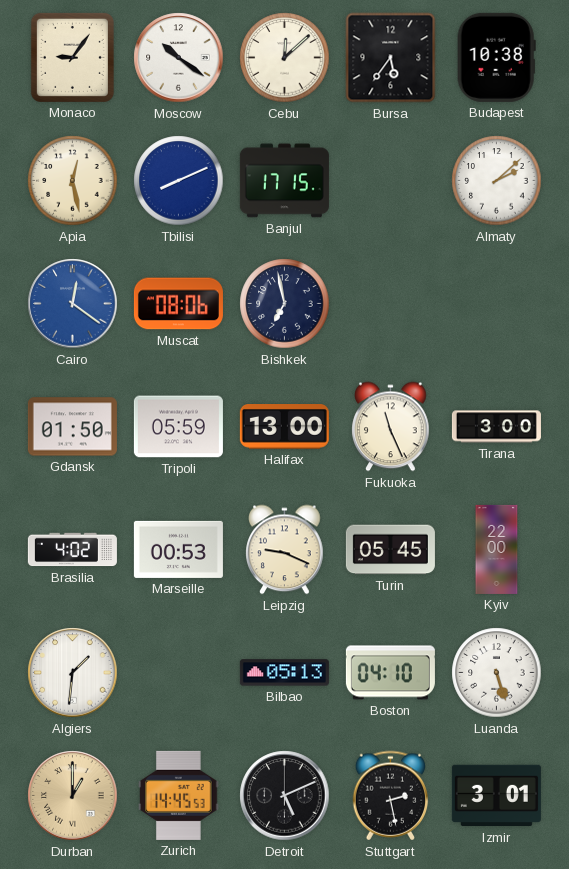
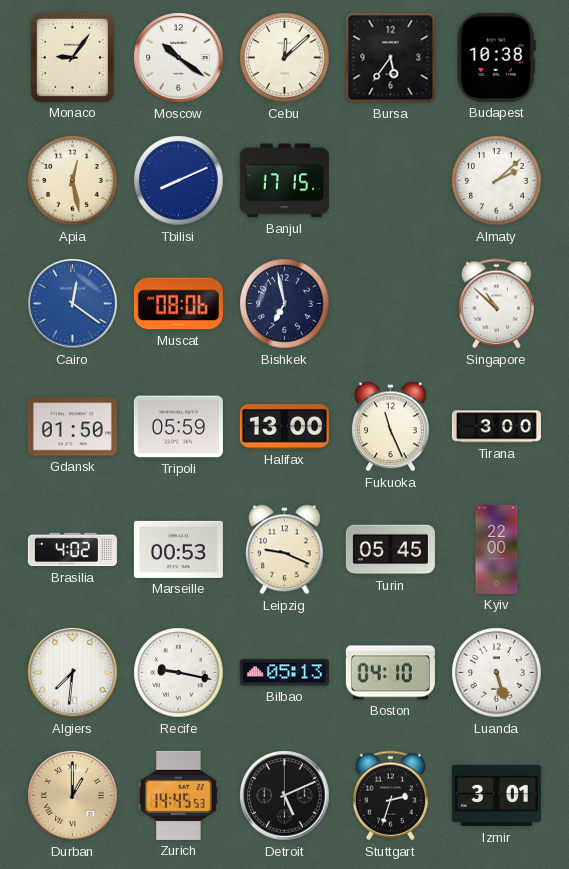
Singapore: none -> 10:52
Algiers: 1:31 -> 7:31
Recife: none -> 9:17
Stuttgart: 2:28 -> 2:33
